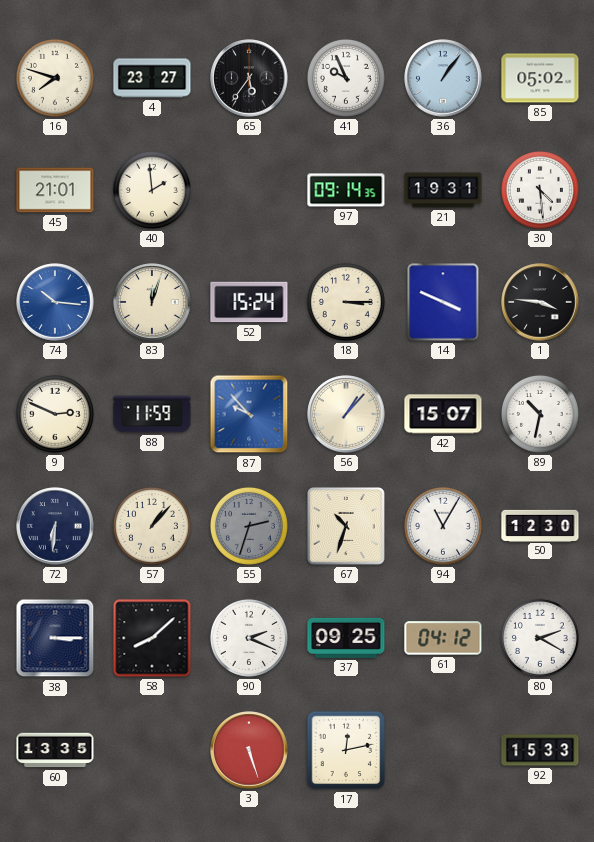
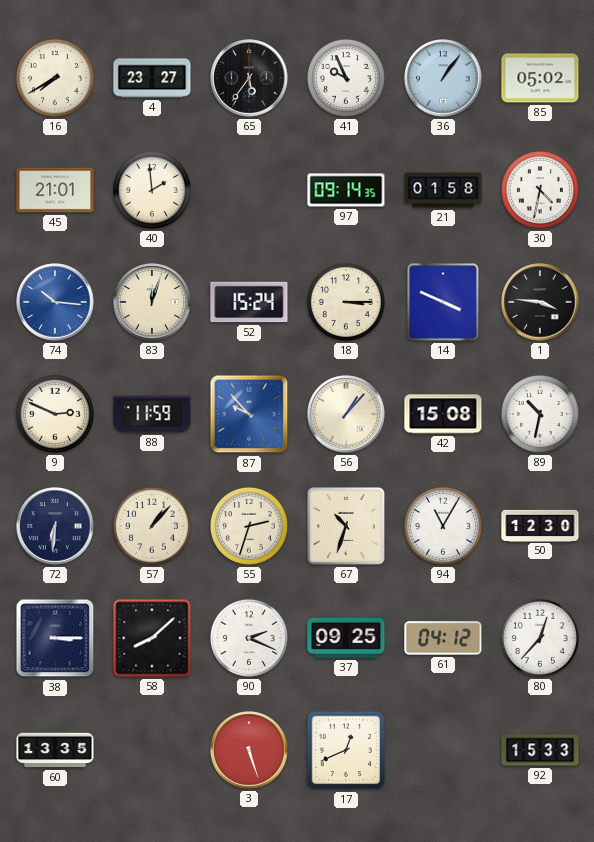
16: 7:48 -> 7:40
21: 19:31 -> 01:58
30: 4:29 -> 4:32
42: 15:07 -> 15:08
55 dial: grey -> cream
80: 2:20 -> 12:37
17: 12:13 -> 12:41
